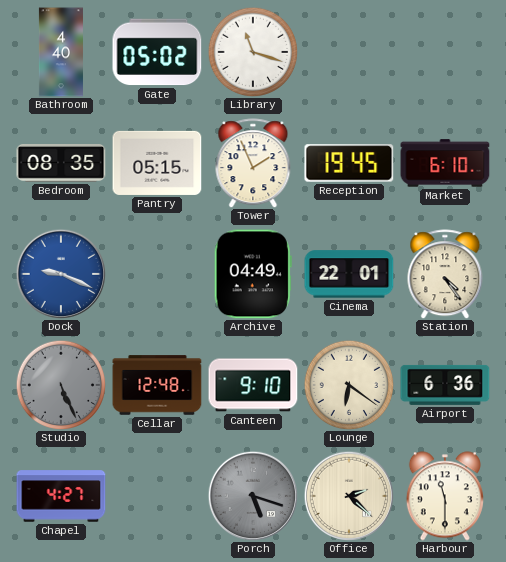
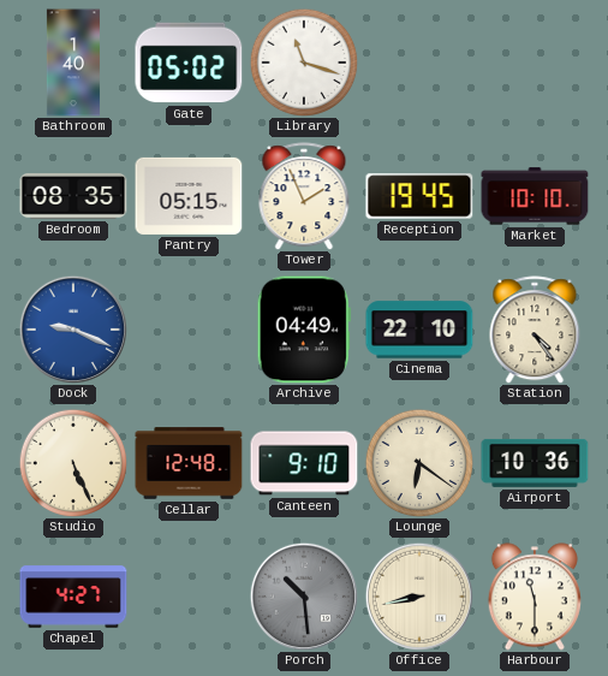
Bathroom: 4:40 -> 1:40
Market: 6:10 -> 10:10
Cinema: 22:01 -> 22:10
Studio dial: grey -> cream
Airport: 6:36 -> 10:36
Porch: 5:18 -> 10:29
Office: 2:22 -> 8:43
